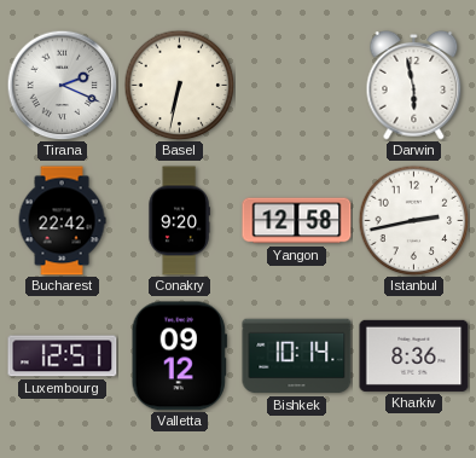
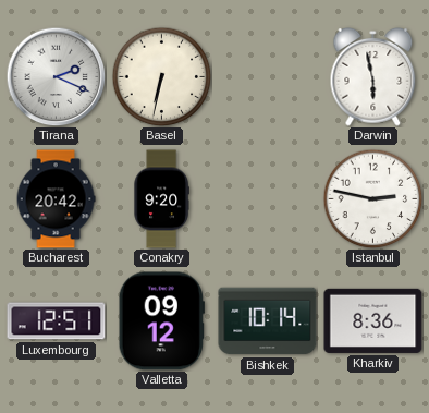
Bucharest: 22:42 -> 20:42
Yangon: 12:58 -> none
Istanbul: 2:43 -> 2:47
